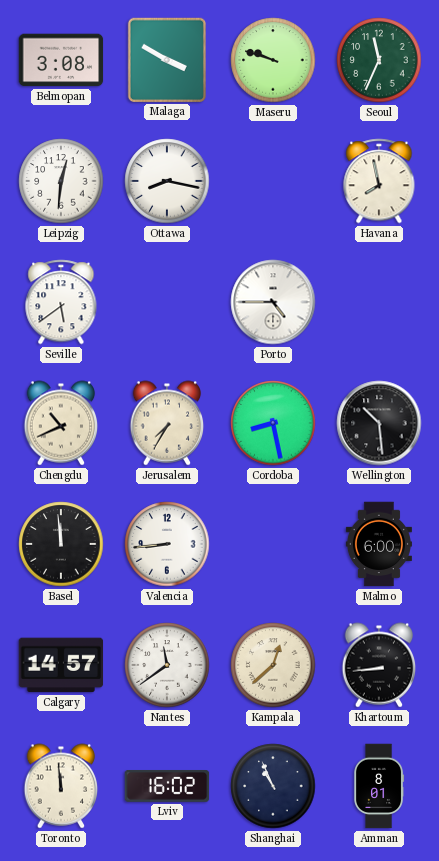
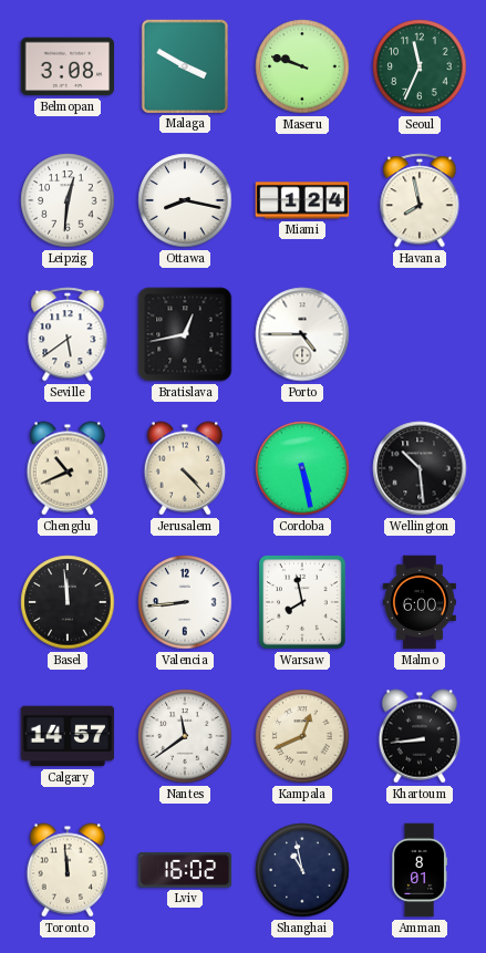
Miami: none -> 1:24
Bratislava: none -> 12:43
Jerusalem: 7:35 -> 4:23
Cordoba: 8:28 -> 5:28
Warsaw: none -> 7:58
Kampala: 12:38 -> 12:41
Shanghai: 10:56 -> 10:58
